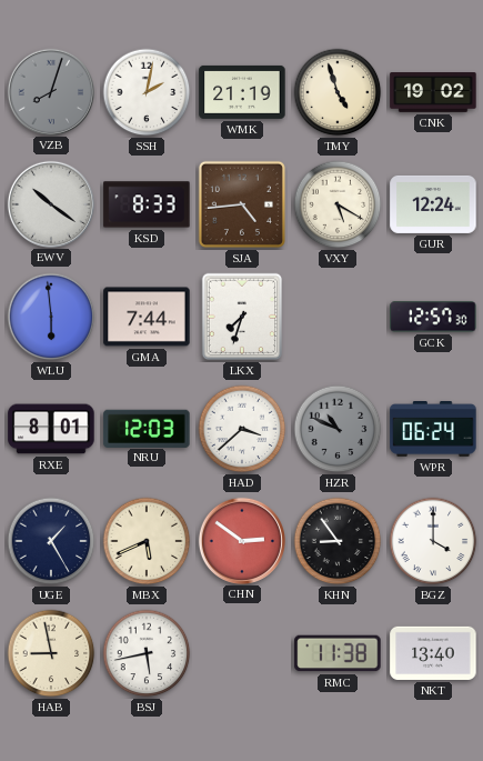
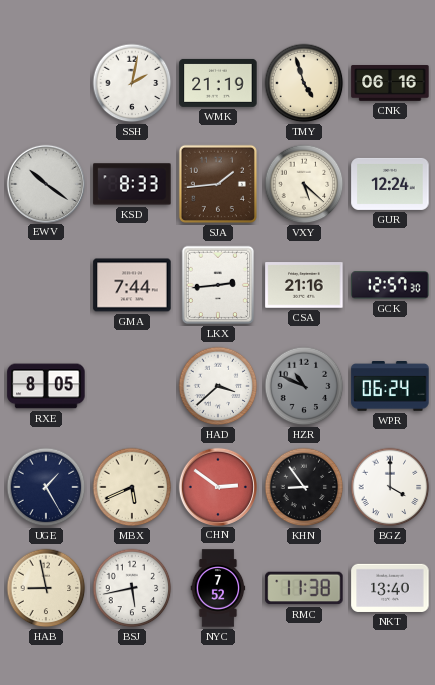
VZB: 8:03 -> none
CNK: 19:02 -> 06:16
SJA: 4:44 -> 1:44
VXY: 5:20 -> 5:22
WLU: 5:59 -> none
LKX: 7:33 -> 2:44
CSA: none -> 21:16
RXE: 8:01 -> 8:05
NRU: 12:03 -> none
NYC: none -> 7:52
